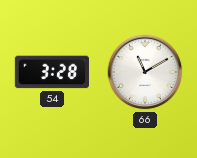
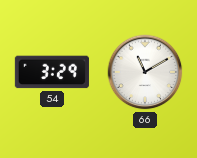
54: 3:28 -> 3:29
